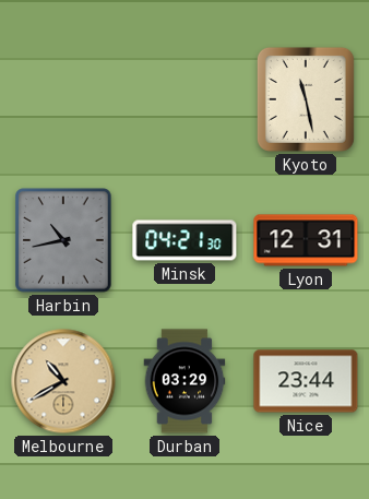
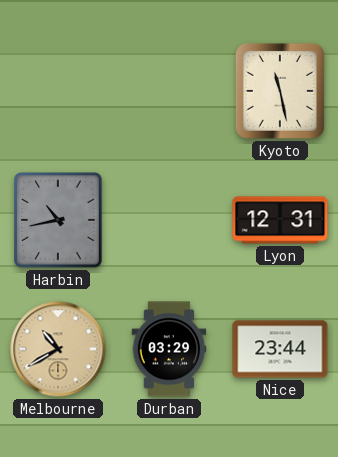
Minsk: 04:21 -> none
